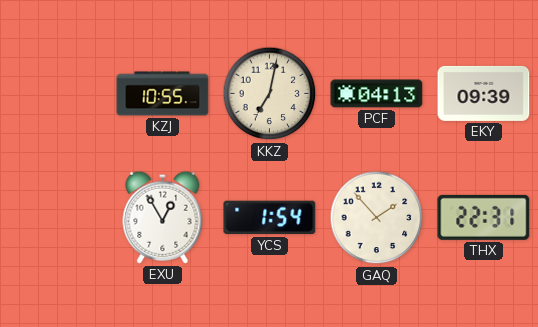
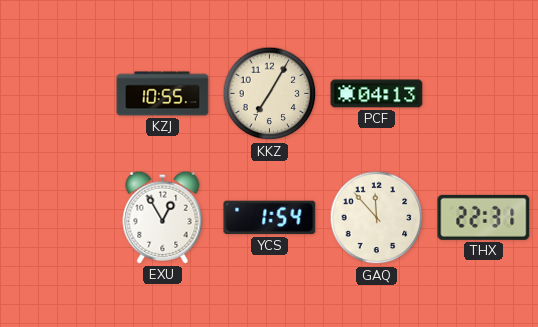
KKZ: 7:02 -> 7:05
EKY: 09:39 -> none
GAQ: 1:53 -> 11:53
